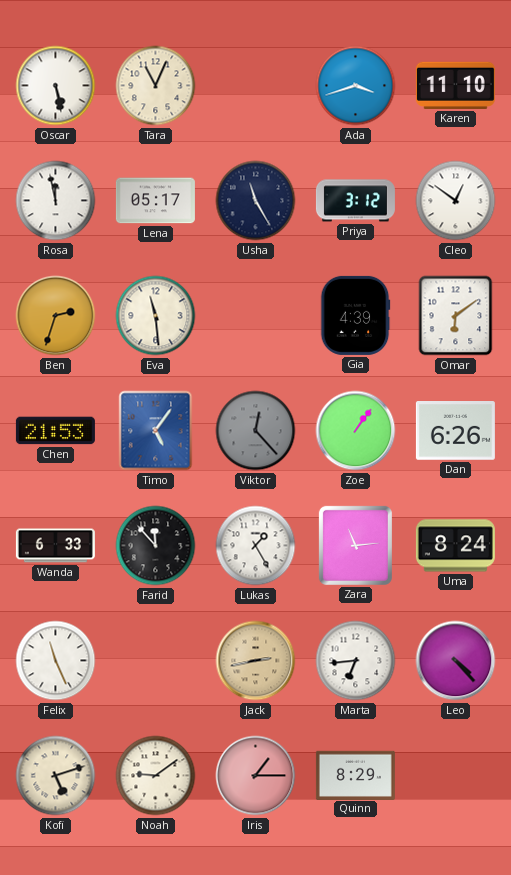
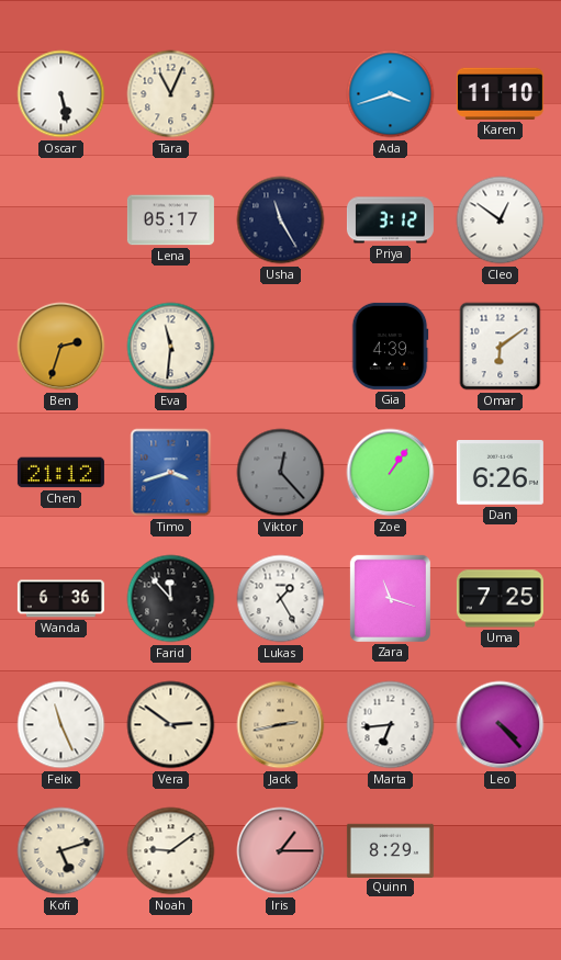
Rosa: 11:58 -> none
Eva: 11:29 -> 11:31
Chen: 21:53 -> 21:12
Timo: 5:06 -> 3:42
Wanda: 6:33 -> 6:36
Zara: 11:14 -> 11:18
Uma: 8:24 -> 7:25
Vera: none -> 2:51
